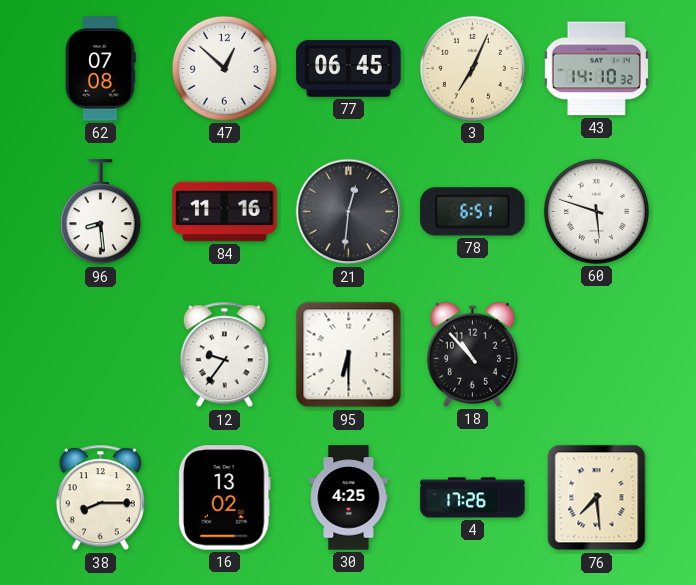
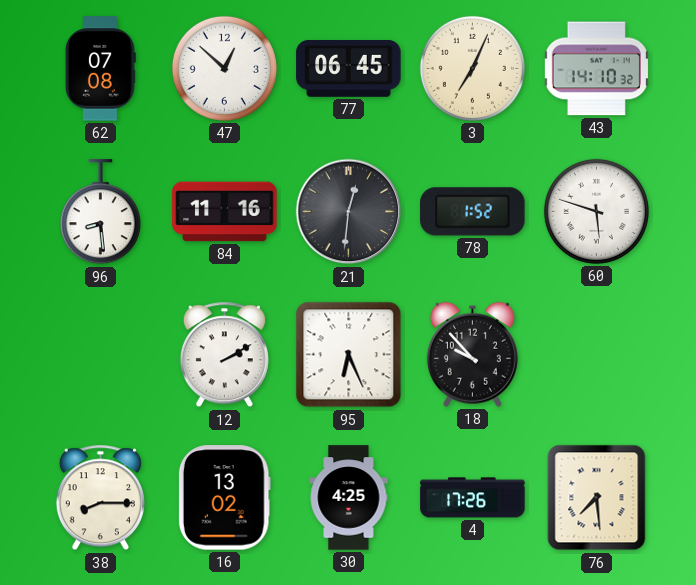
78: 6:51 -> 1:52
12: 9:36 -> 2:10
95: 6:30 -> 6:26
18: 10:53 -> 9:53
